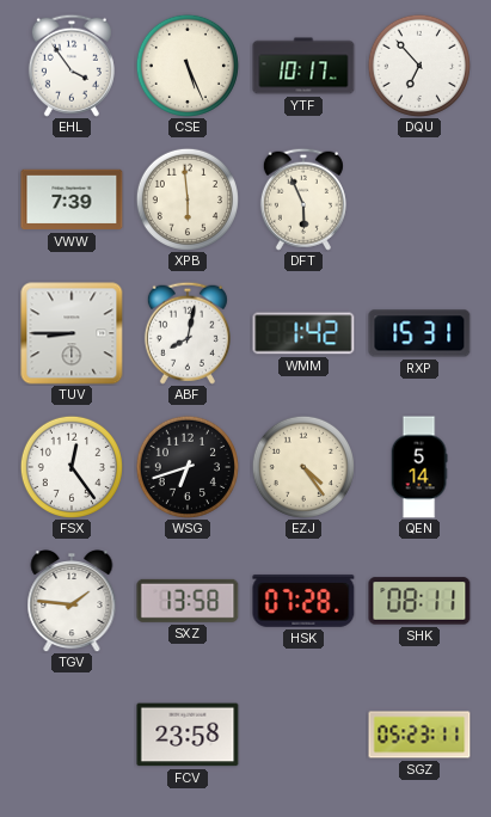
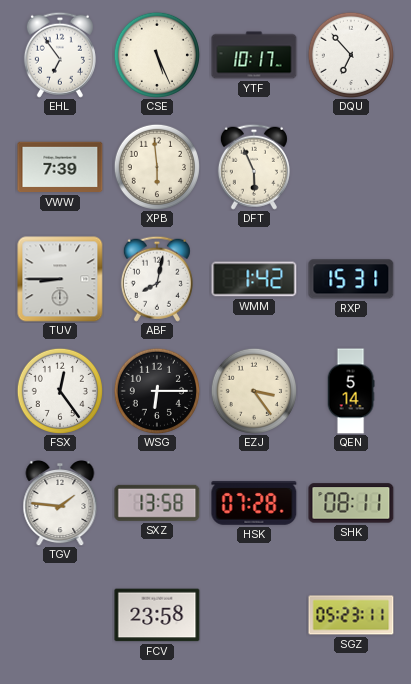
EHL: 3:54 -> 6:54
WSG: 6:42 -> 6:15
EZJ: 4:24 -> 3:24
